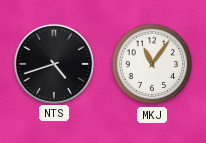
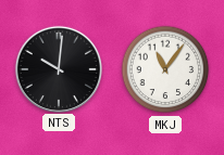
NTS: 4:42 -> 10:01
